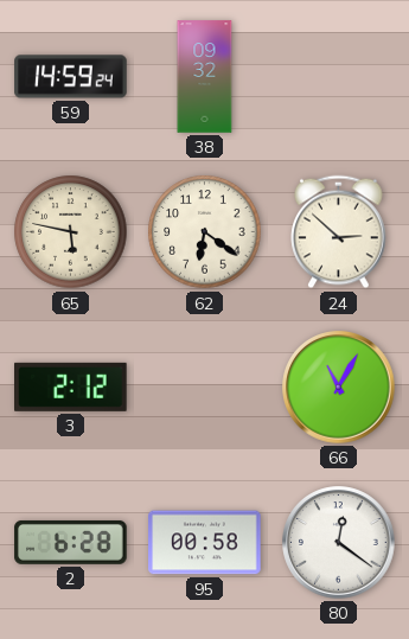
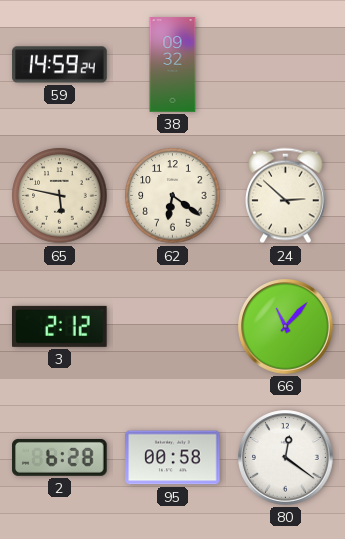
66: 11:05 -> 11:07
